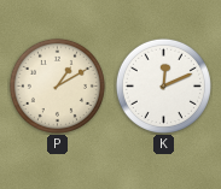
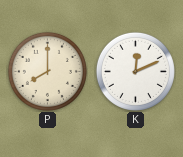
P: 1:10 -> 8:00
